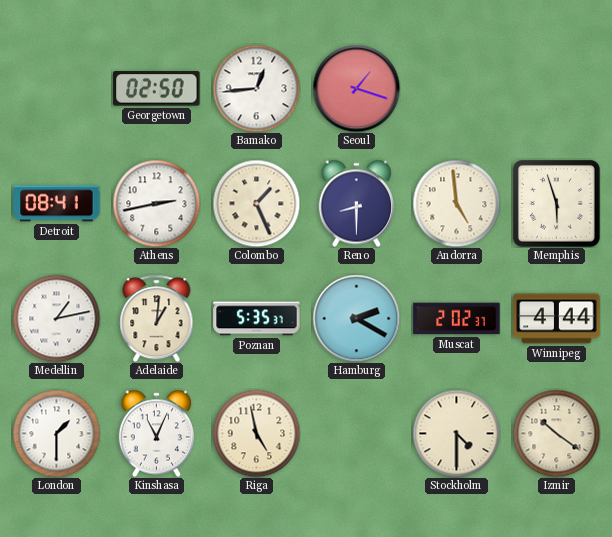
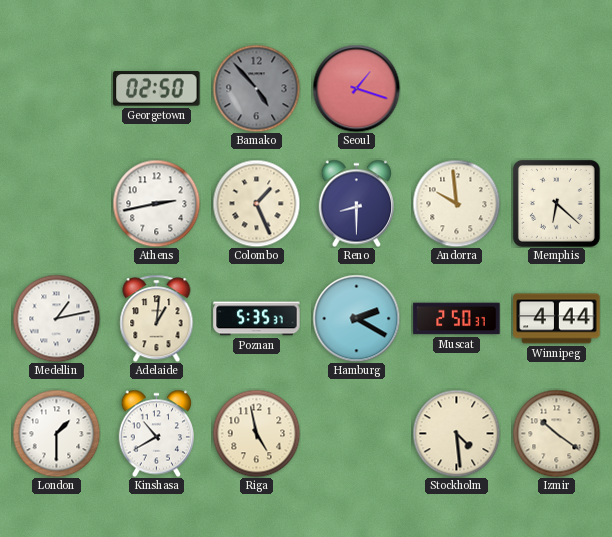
Bamako: 12:44 -> 4:53
Bamako dial: white -> grey
Detroit: 08:41 -> none
Andorra: 4:59 -> 9:59
Memphis: 5:57 -> 6:22
Muscat: 2:02 -> 2:50
Kinshasa: 11:04 -> 10:40
Stockholm: 4:30 -> 4:29
